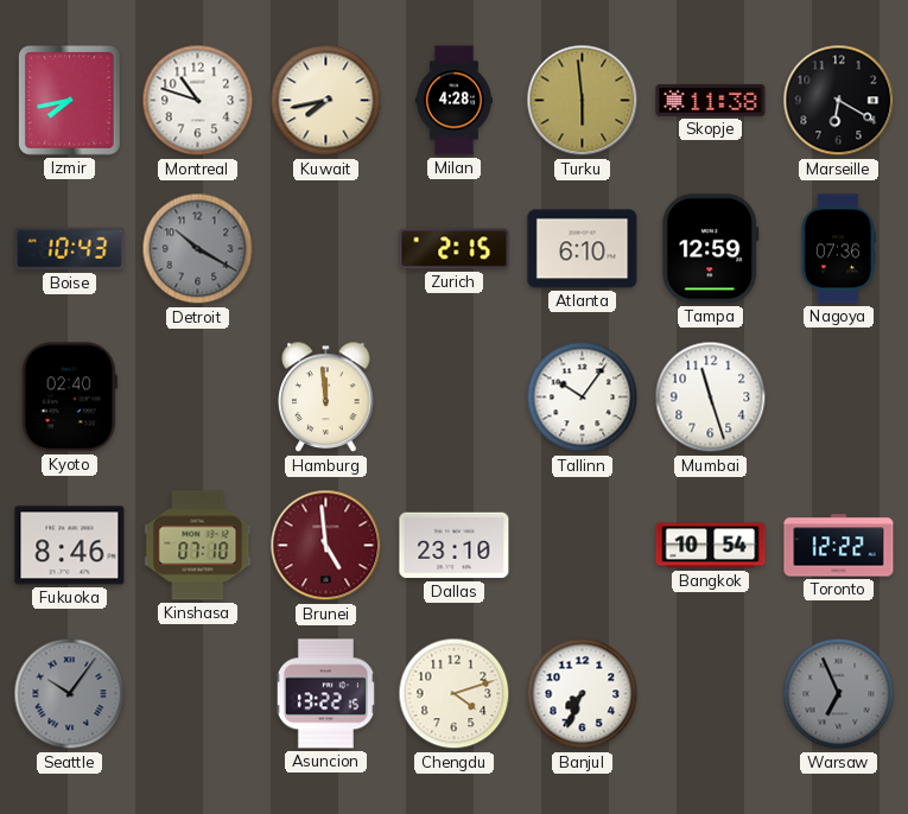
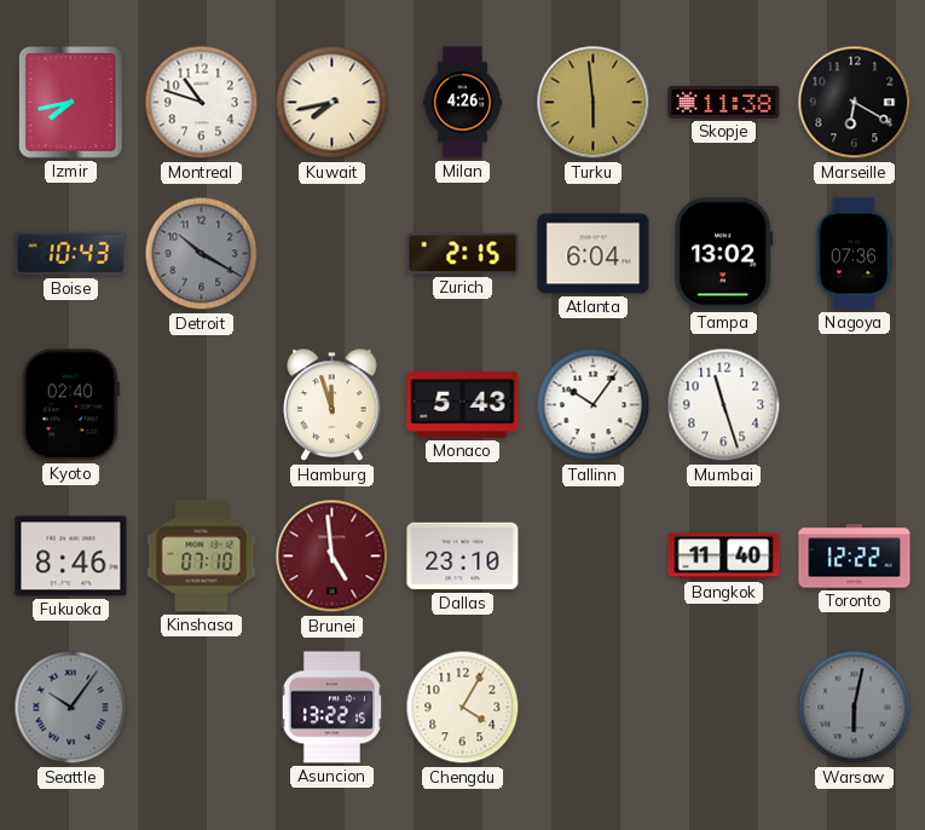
Milan: 4:28 -> 4:26
Atlanta: 6:10 -> 6:04
Tampa: 12:59 -> 13:02
Hamburg: 11:59 -> 11:57
Monaco: none -> 5:43
Bangkok: 10:54 -> 11:40
Chengdu: 4:12 -> 4:05
Banjul: 7:34 -> none
Warsaw: 6:56 -> 6:02
